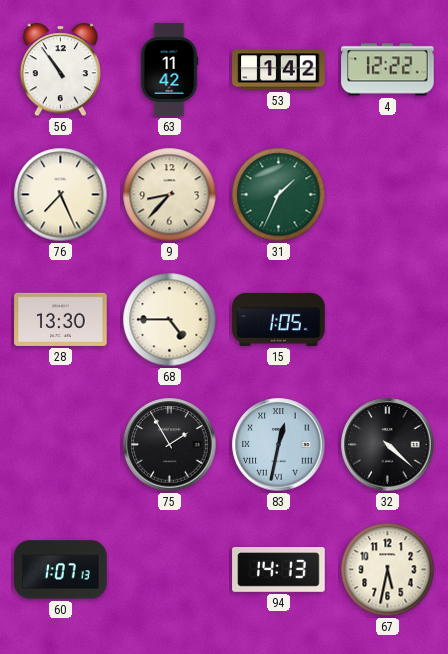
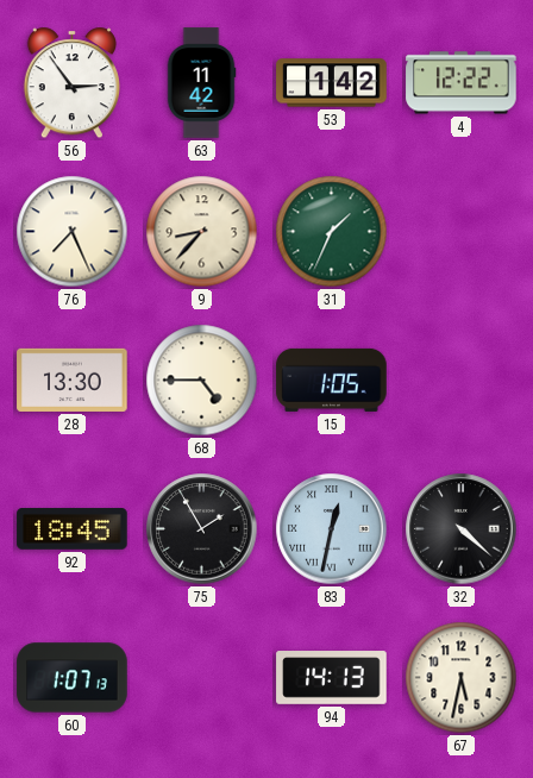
56: 10:54 -> 2:54
92: none -> 18:45
